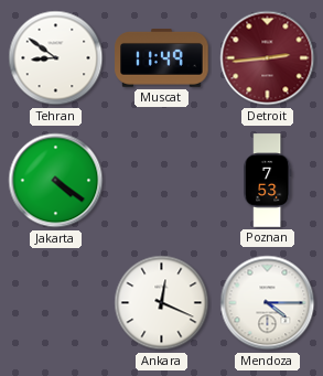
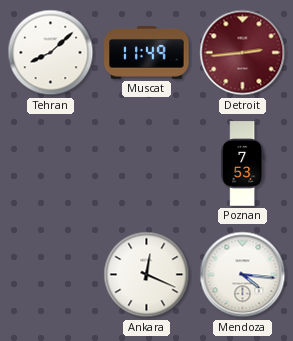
Tehran: 8:51 -> 8:08
Jakarta: 4:21 -> none
Mendoza: 4:15 -> 4:16
